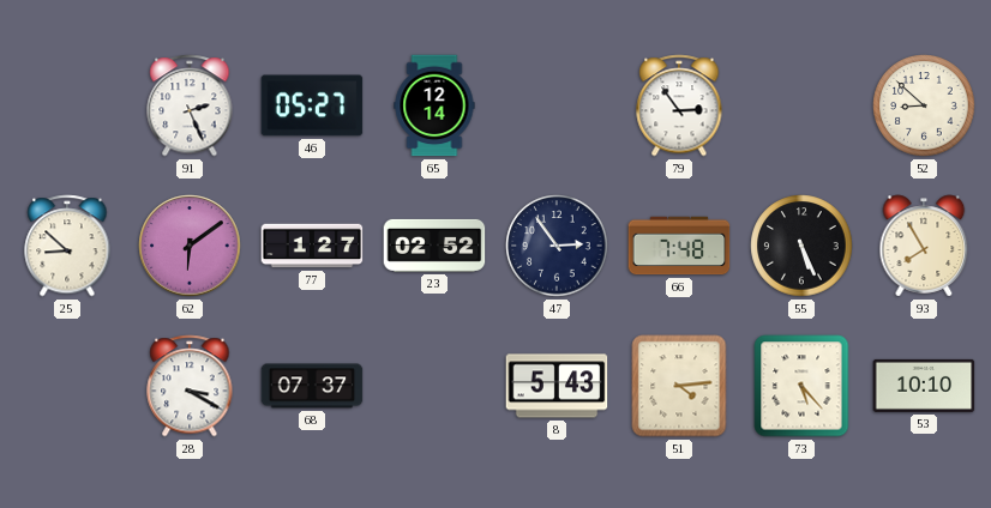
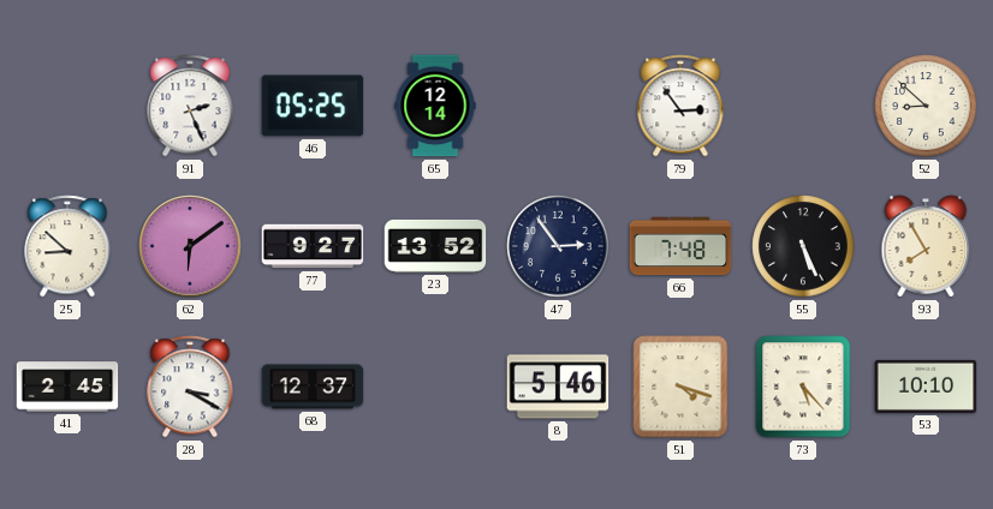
46: 05:27 -> 05:25
77: 1:27 -> 9:27
23: 02:52 -> 13:52
41: none -> 2:45
68: 07:37 -> 12:37
8: 5:43 -> 5:46
51: 4:14 -> 4:18
